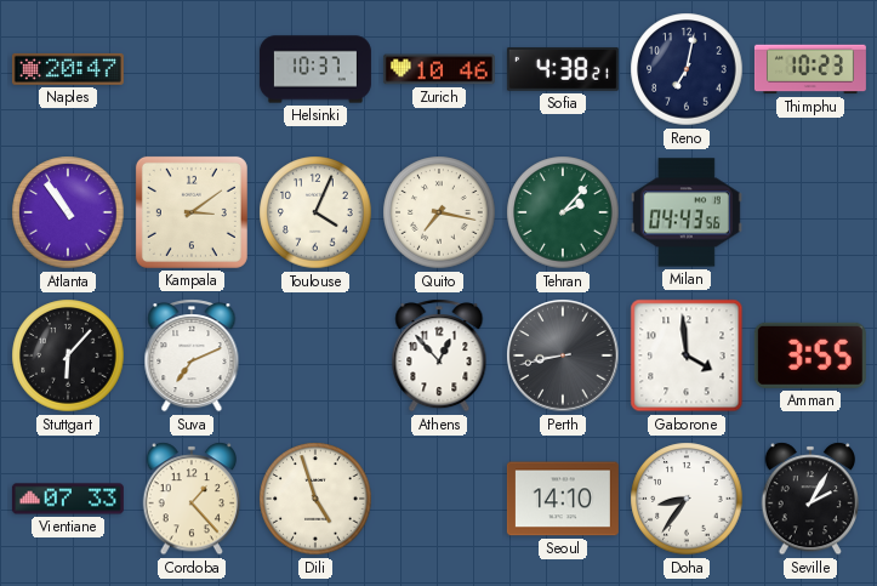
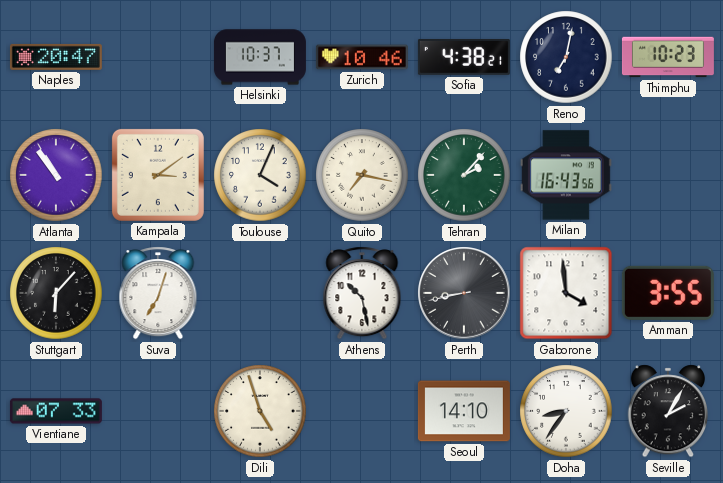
Milan: 04:43 -> 16:43
Suva: 7:11 -> 7:03
Athens: 12:53 -> 10:28
Cordoba: 1:23 -> none
